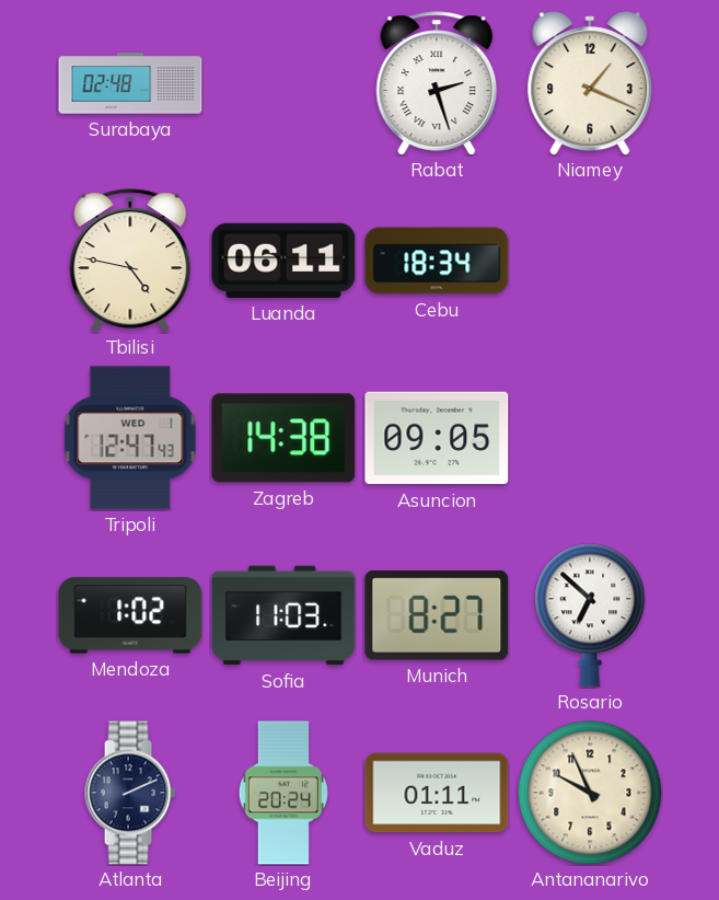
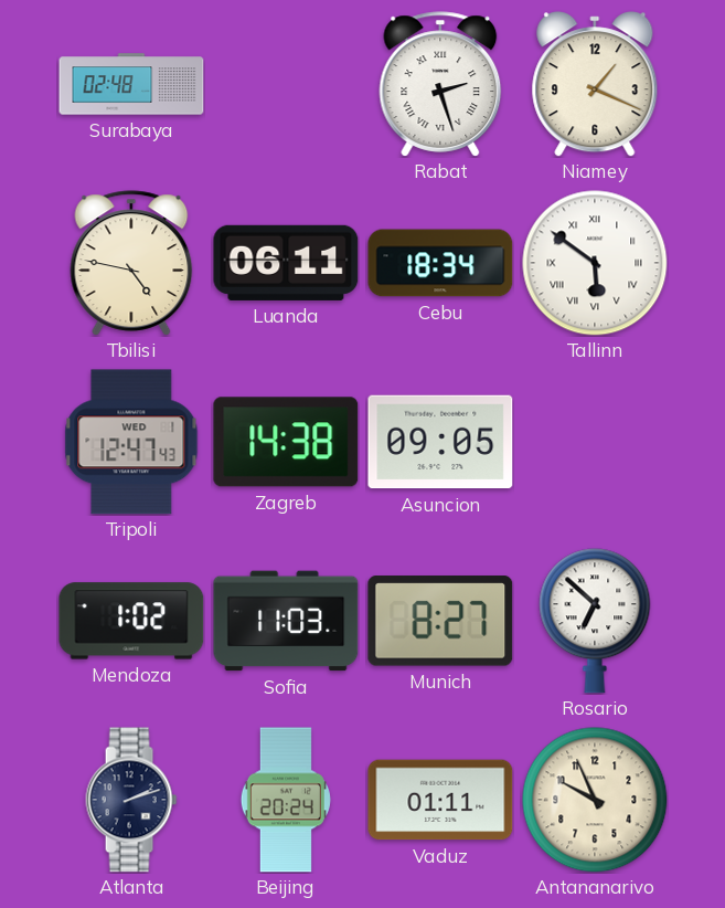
Tallinn: none -> 5:51
Atlanta: 2:11 -> 2:12
